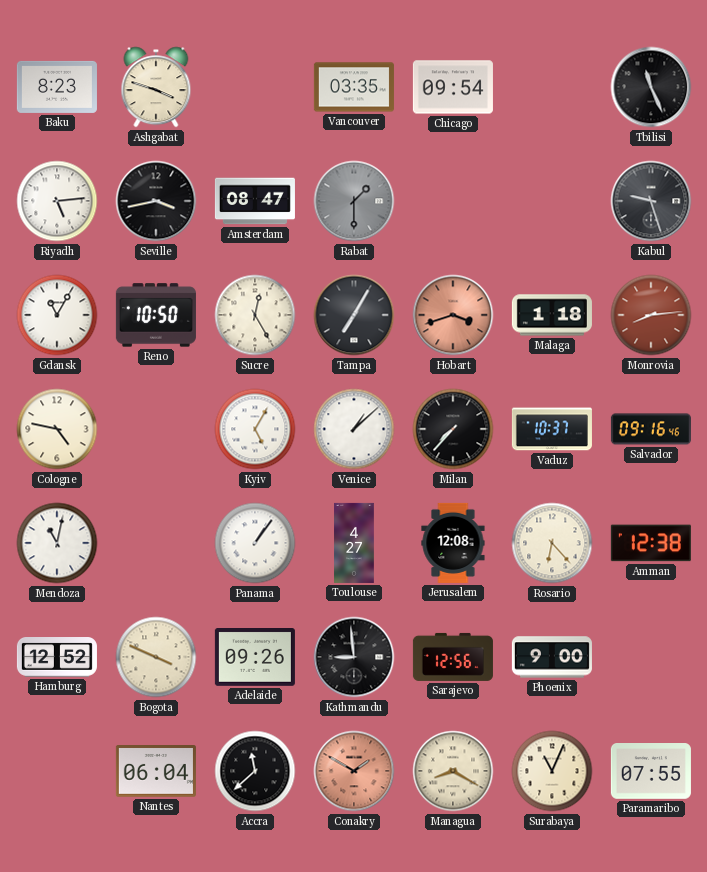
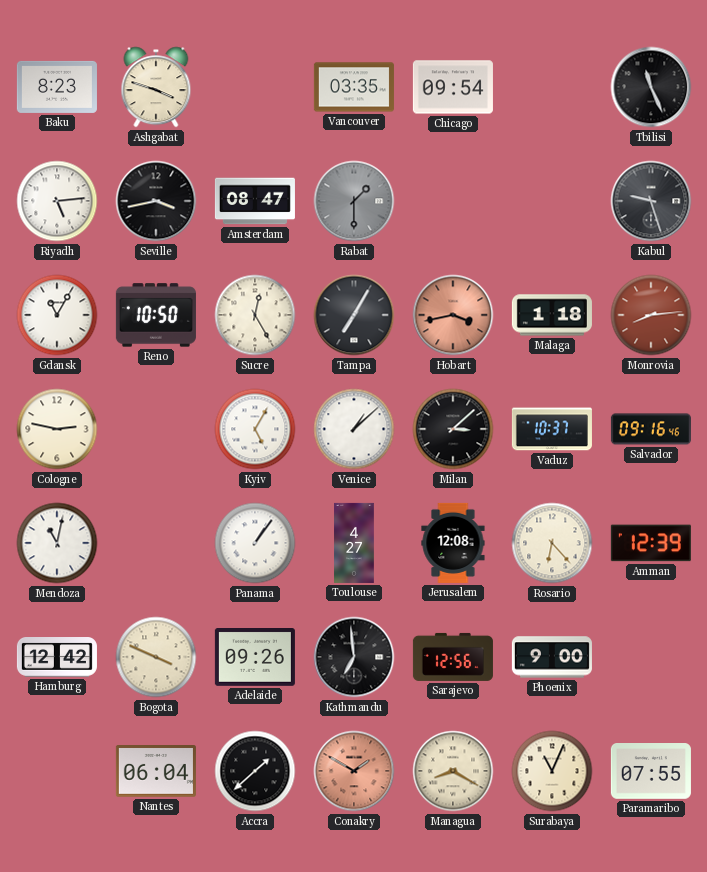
Hobart: 3:42 -> 3:43
Cologne: 4:47 -> 2:47
Milan: 7:37 -> 3:08
Amman: 12:38 -> 12:39
Hamburg: 12:52 -> 12:42
Kathmandu: 8:59 -> 6:59
Accra: 11:38 -> 1:38
